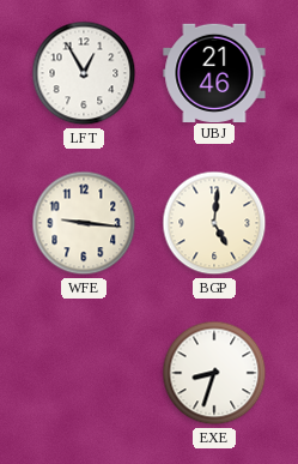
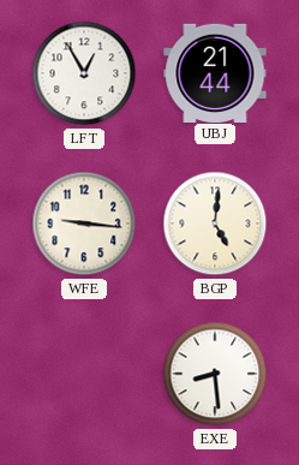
UBJ: 21:46 -> 21:44
EXE: 8:33 -> 8:29
